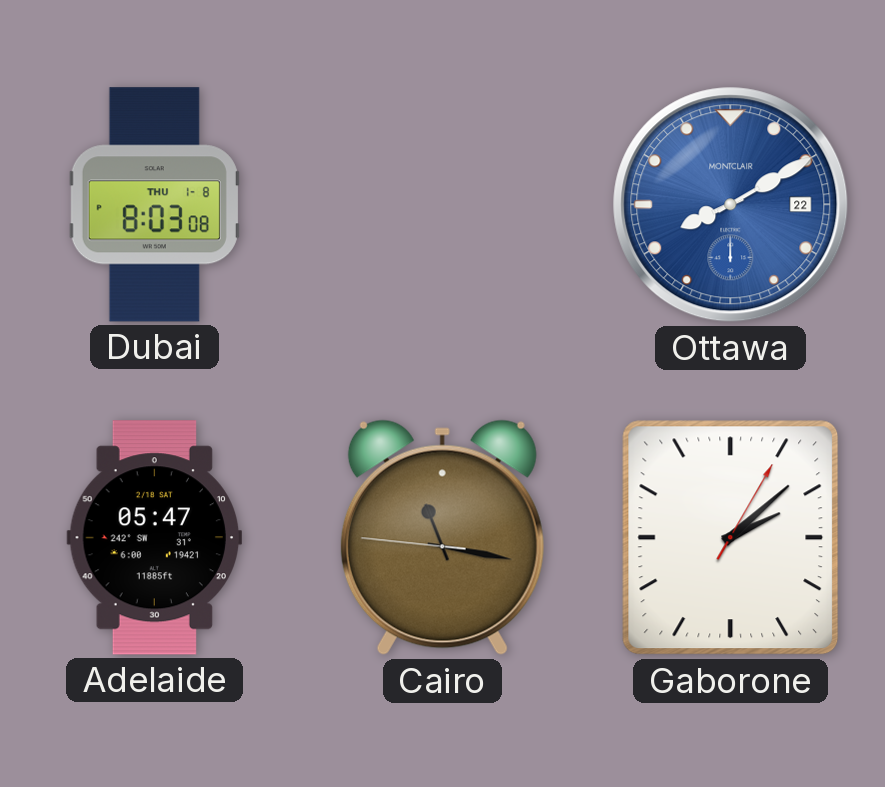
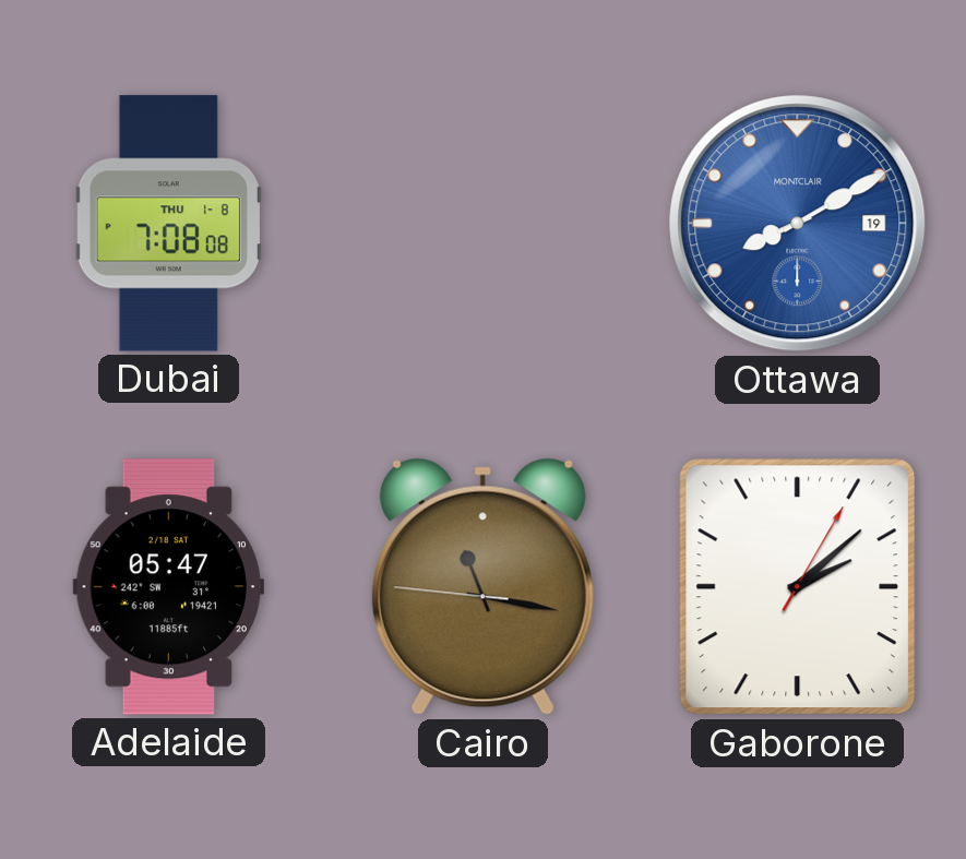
Dubai: 8:03 -> 7:08
Ottawa date: 22 -> 19
